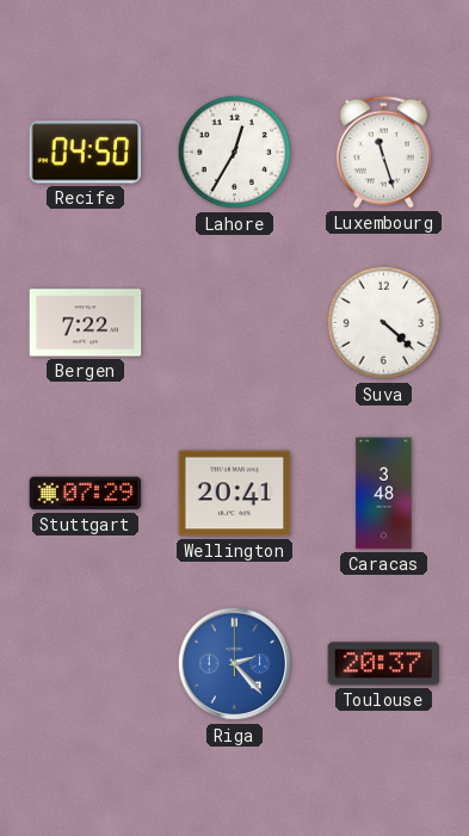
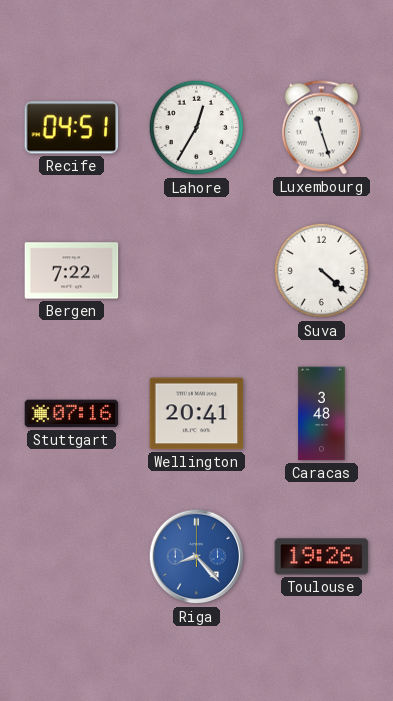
Recife: 04:50 -> 04:51
Stuttgart: 07:29 -> 07:16
Riga: 2:23 -> 8:23
Toulouse: 20:37 -> 19:26
